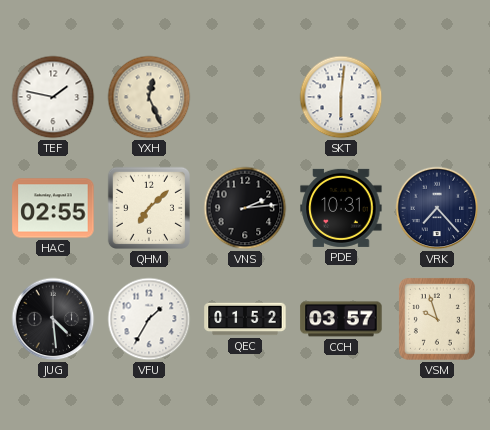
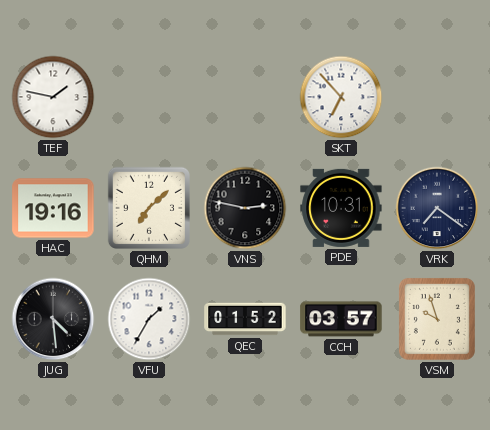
YXH: 12:26 -> none
SKT: 6:01 -> 6:53
HAC: 02:55 -> 19:16
VNS: 2:14 -> 2:47
VRK: 7:23 -> 7:21
